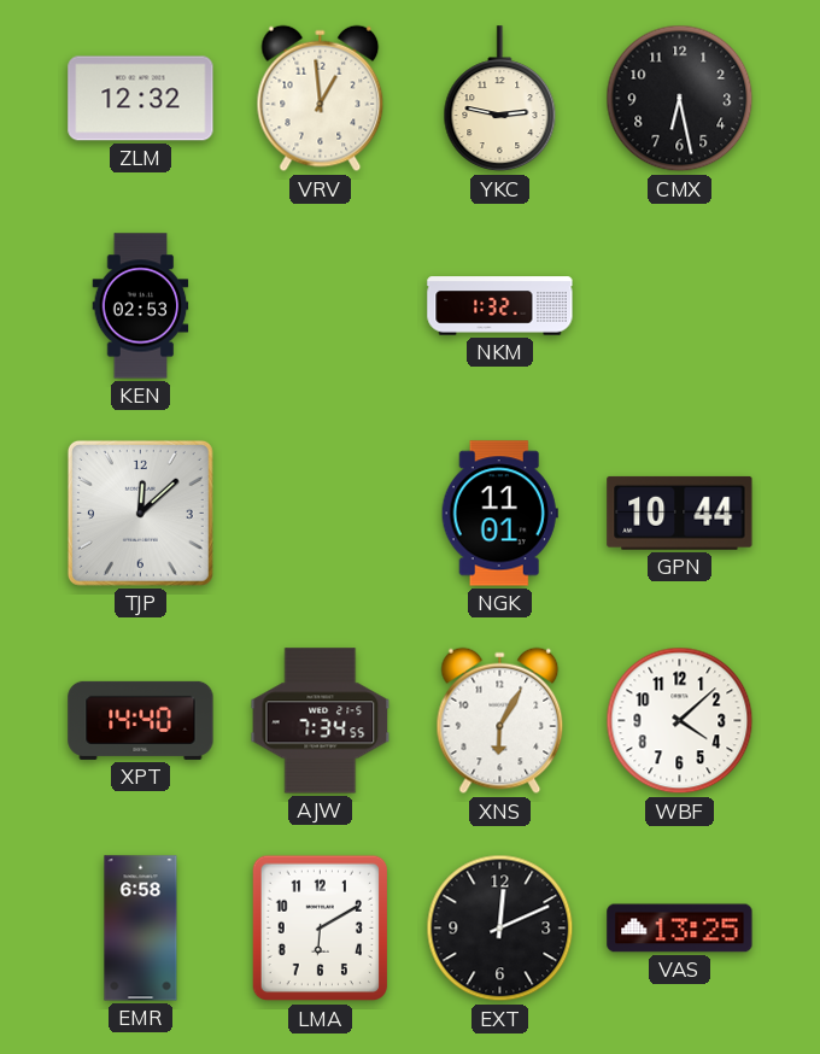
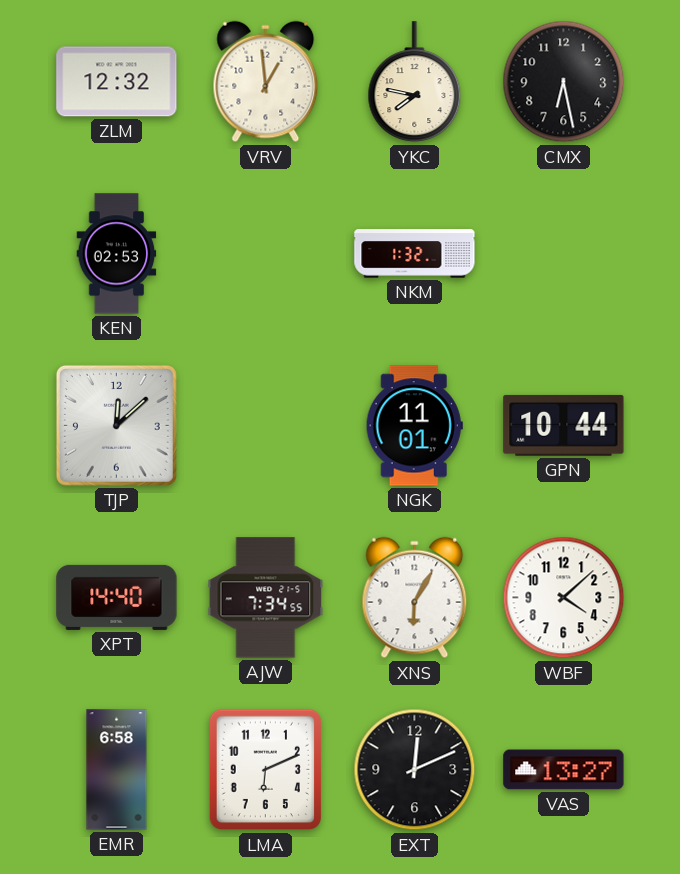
YKC: 2:47 -> 7:47
LMA: 6:10 -> 6:11
VAS: 13:25 -> 13:27
